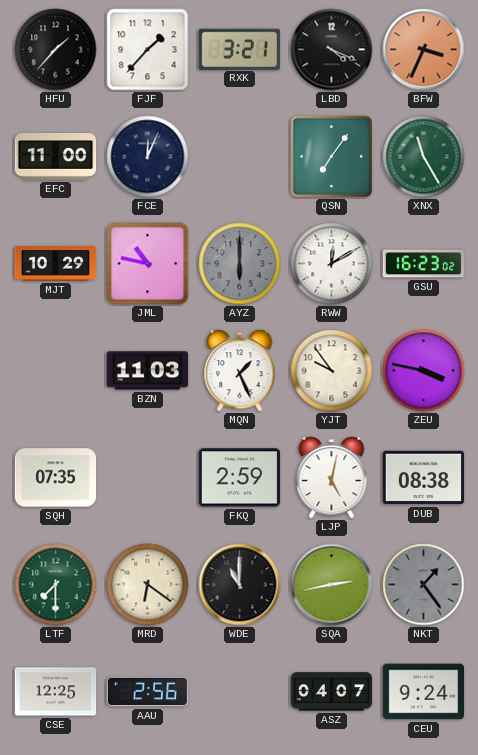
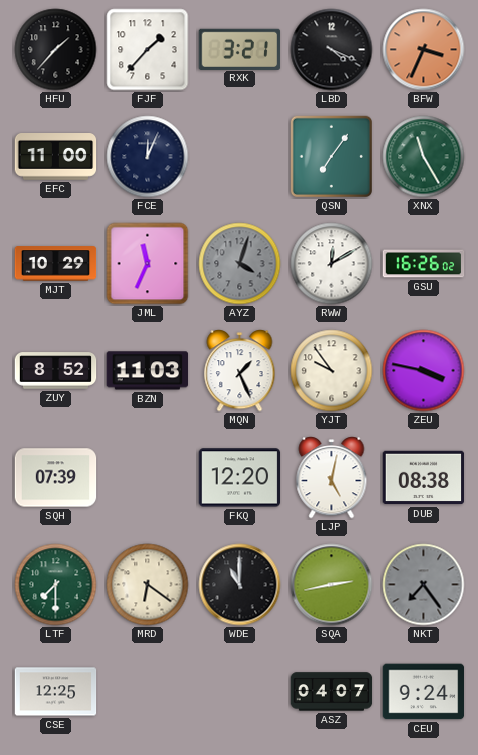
JML: 10:47 -> 11:34
AYZ: 6:00 -> 4:03
GSU: 16:23 -> 16:26
ZUY: none -> 8:52
SQH: 07:35 -> 07:39
FKQ: 2:59 -> 12:20
NKT: 1:24 -> 7:24
AAU: 2:56 -> none
